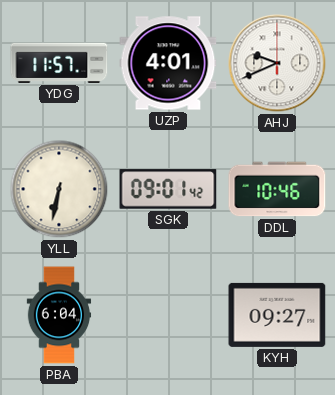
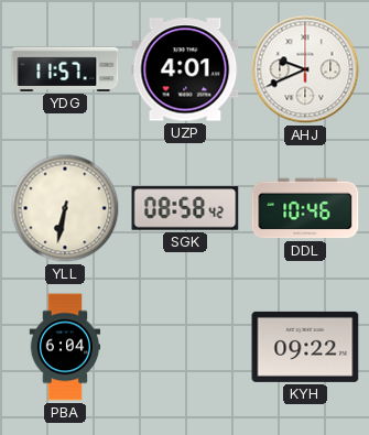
SGK: 09:01 -> 08:58
KYH: 09:27 -> 09:22
